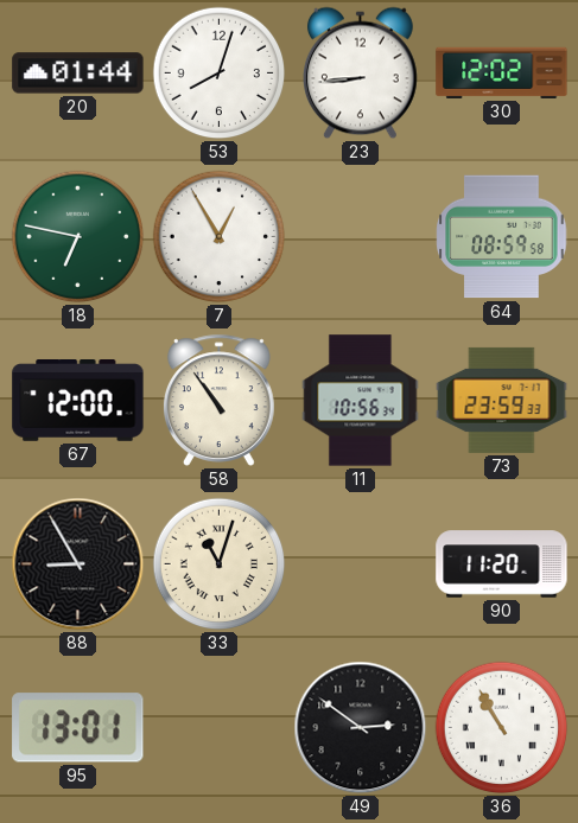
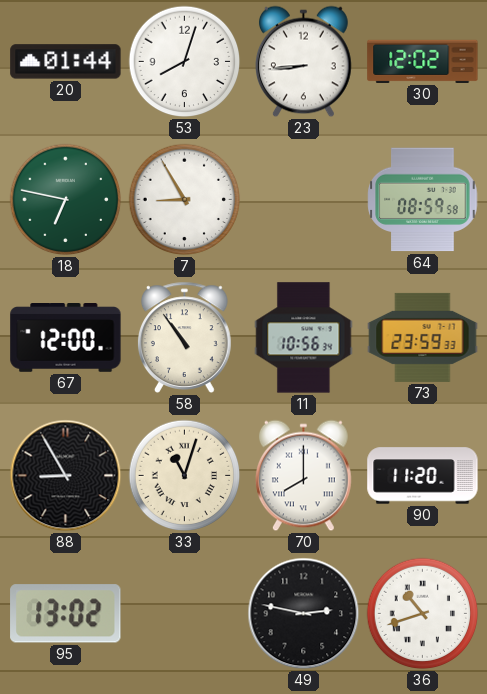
7: 12:55 -> 8:55
70: none -> 8:00
95: 13:01 -> 13:02
49: 2:51 -> 2:47
36: 10:55 -> 10:42
